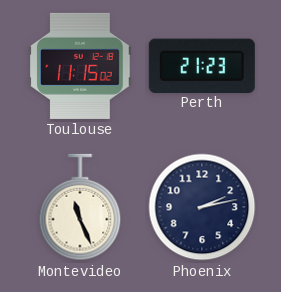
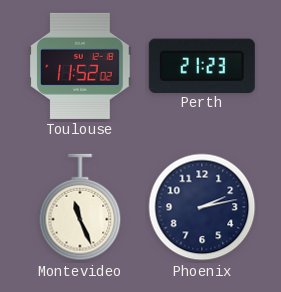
Toulouse: 11:15 -> 11:52
